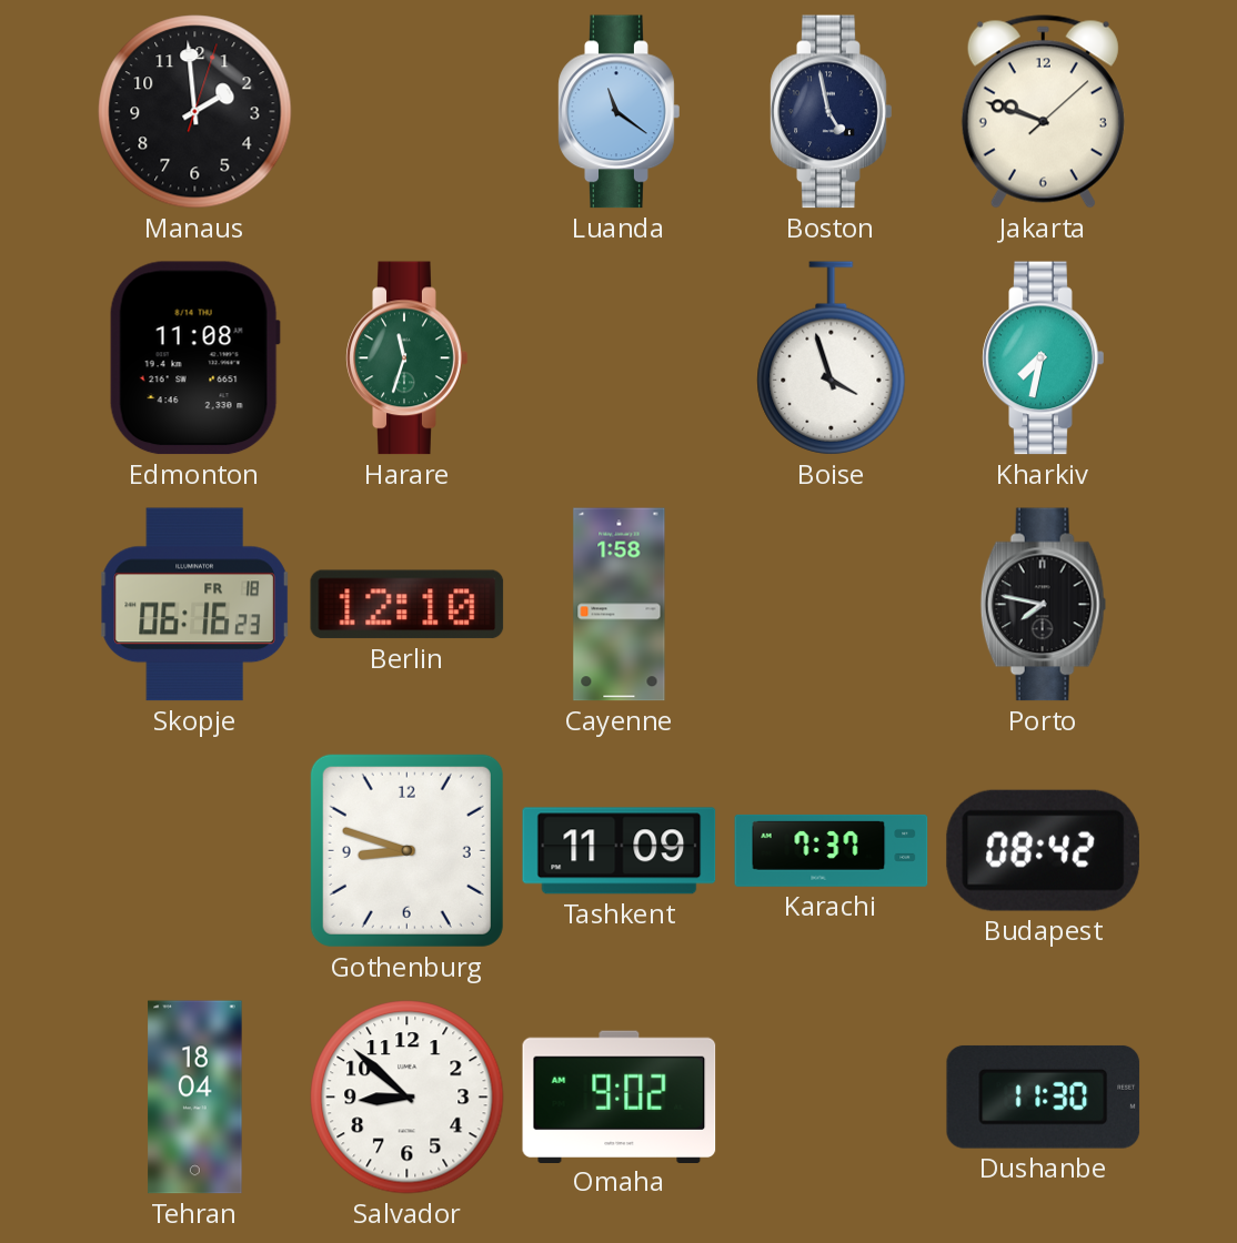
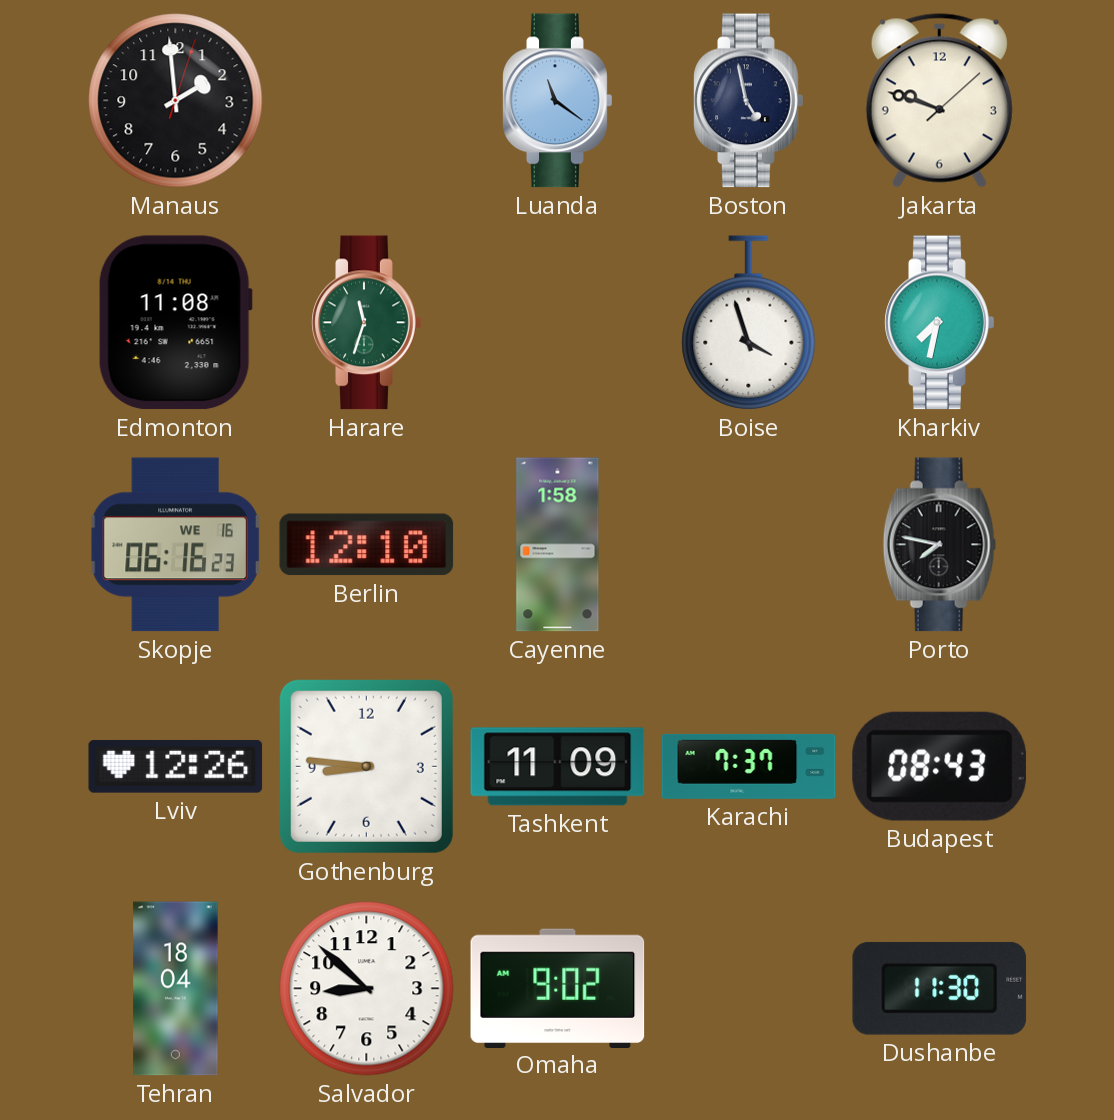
Skopje date: FR 18 -> WE 16
Lviv: none -> 12:26
Gothenburg: 8:48 -> 8:46
Budapest: 08:42 -> 08:43
